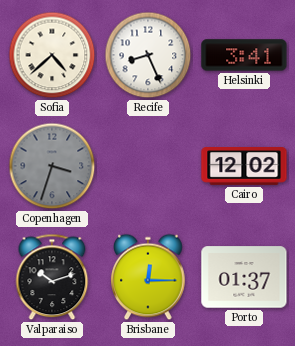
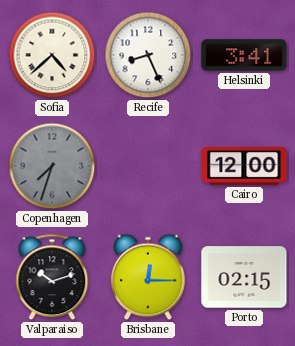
Copenhagen: 3:33 -> 7:33
Cairo: 12:02 -> 12:00
Porto: 01:37 -> 02:15
